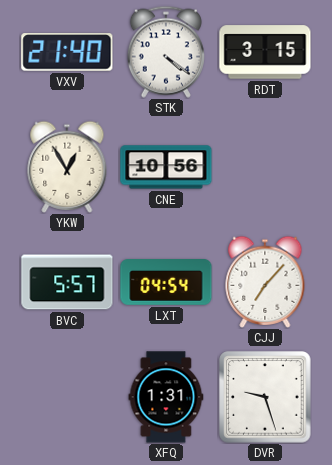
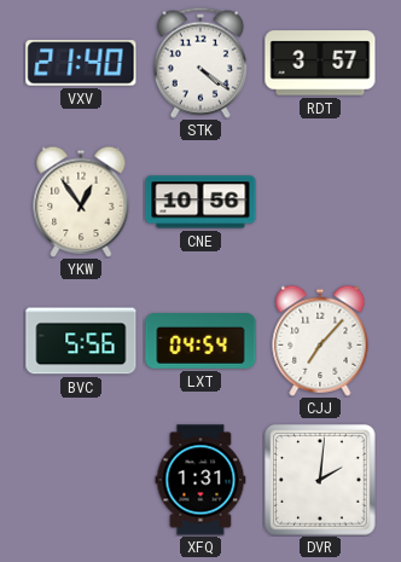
RDT: 3:15 -> 3:57
YKW: 12:55 -> 12:54
BVC: 5:57 -> 5:56
DVR: 9:27 -> 2:01
